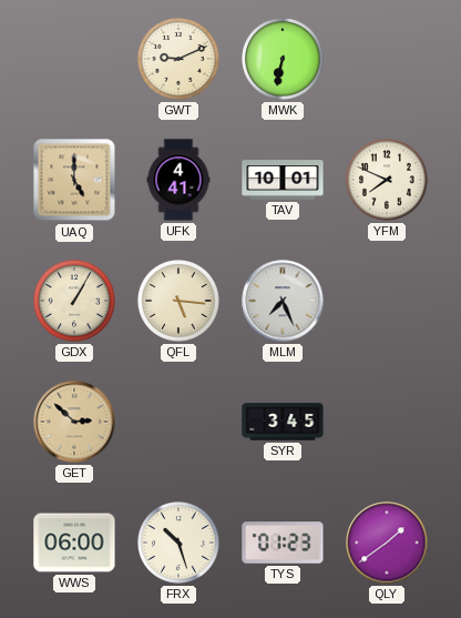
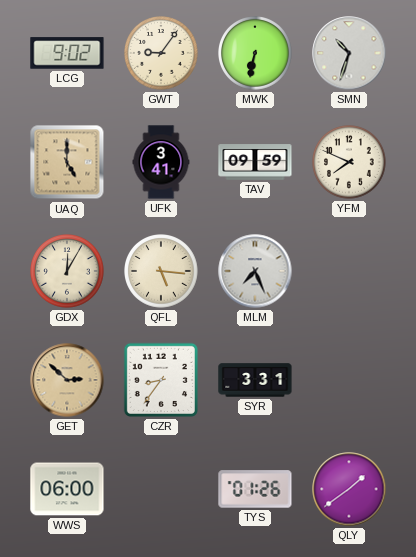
LCG: none -> 9:02
GWT: 9:11 -> 9:06
SMN: none -> 10:33
UFK: 4:41 -> 3:41
TAV: 10:01 -> 09:59
GDX: 1:05 -> 12:05
CZR: none -> 8:36
SYR: 3:45 -> 3:31
FRX: 10:27 -> none
TYS: 01:23 -> 01:26
